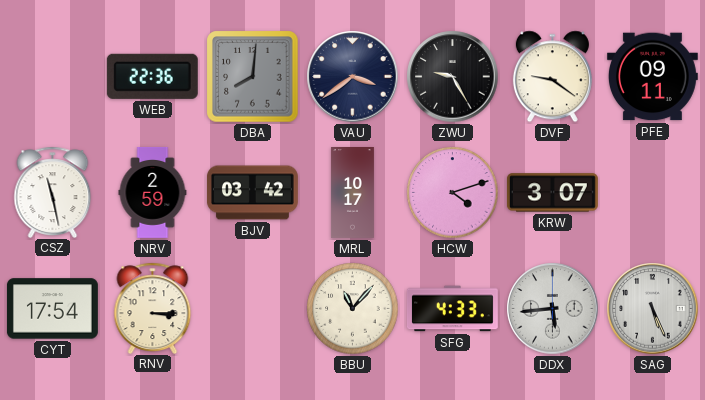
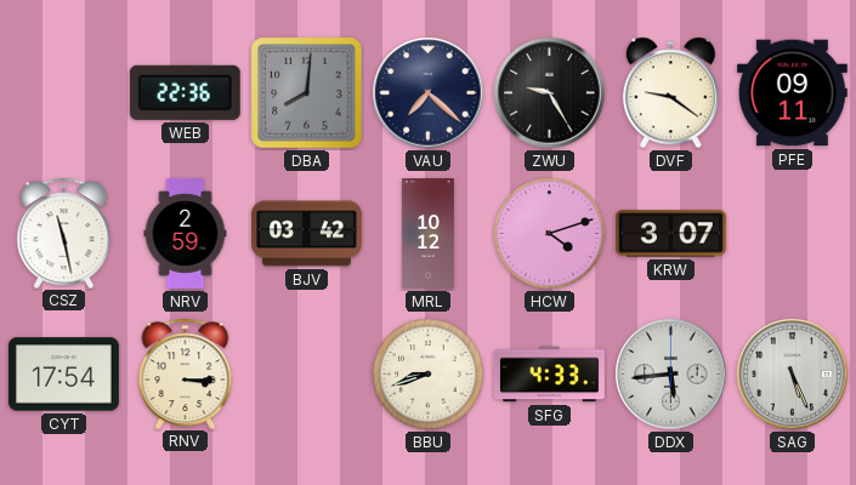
VAU: 3:39 -> 7:22
MRL: 10:17 -> 10:12
BBU: 11:07 -> 8:42
